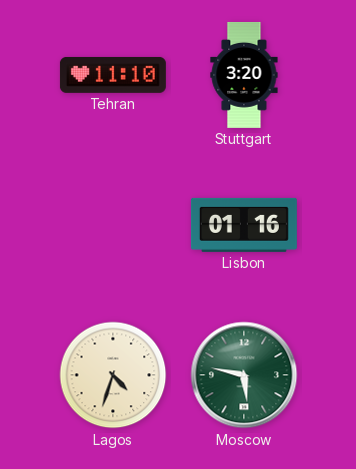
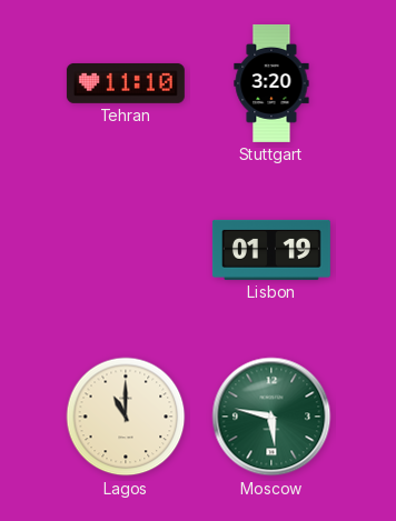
Lisbon: 01:16 -> 01:19
Lagos: 4:33 -> 11:00
